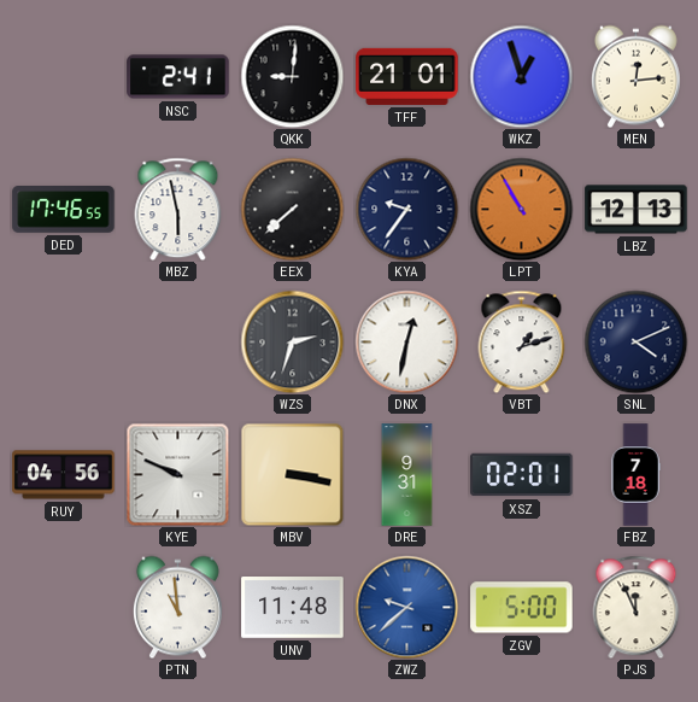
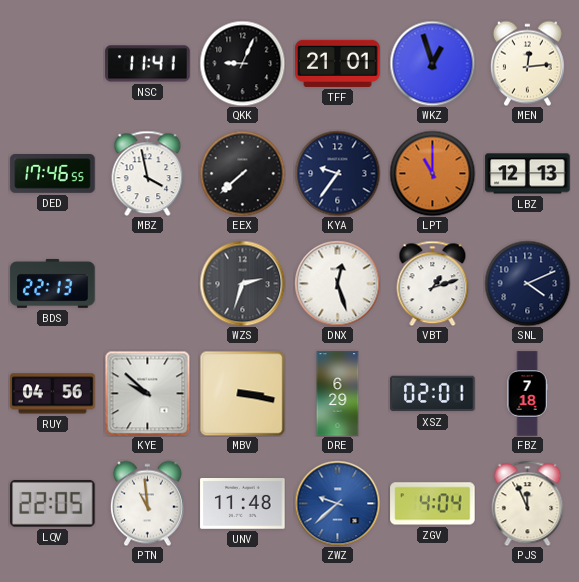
NSC: 2:41 -> 11:41
QKK: 9:01 -> 9:04
MBZ: 5:58 -> 3:58
LPT: 10:55 -> 11:00
BDS: none -> 22:13
DNX: 12:32 -> 12:27
KYE: 9:49 -> 9:52
DRE: 9:31 -> 6:29
LQV: none -> 22:05
ZGV: 5:00 -> 4:04
